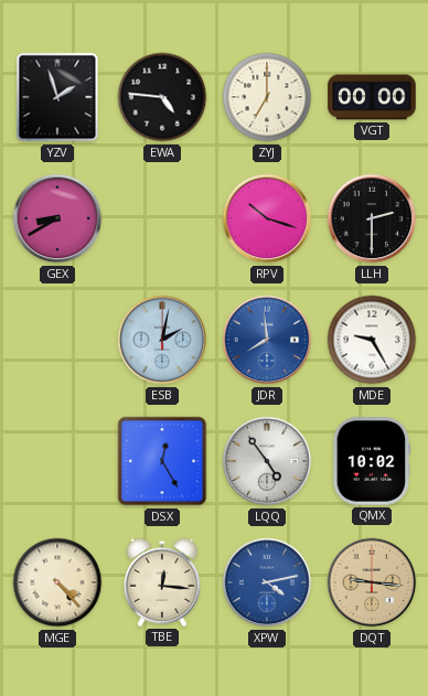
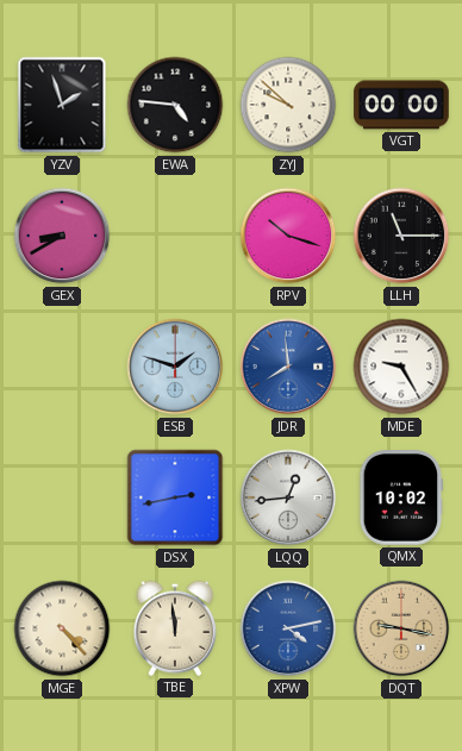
ZYJ: 7:00 -> 9:52
LLH: 2:30 -> 11:15
ESB: 2:02 -> 1:48
DSX: 12:25 -> 2:43
LQQ: 4:54 -> 12:44
TBE: 12:16 -> 11:59
DQT: 9:16 -> 9:17
